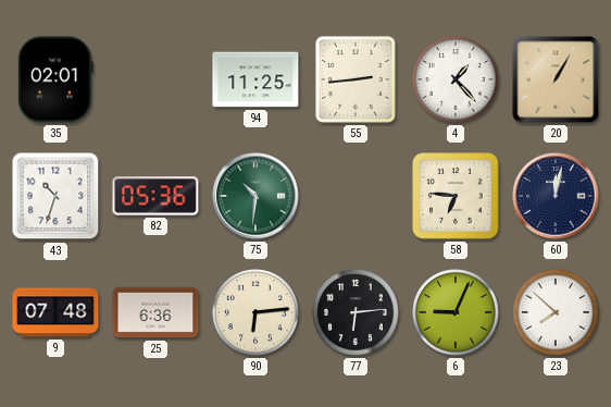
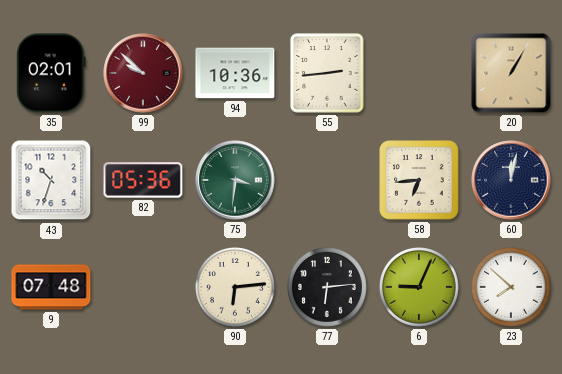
99: none -> 9:52
94: 11:25 -> 10:36
4: 1:23 -> none
75: 10:31 -> 3:31
58: 6:46 -> 6:44
25: 6:36 -> none
